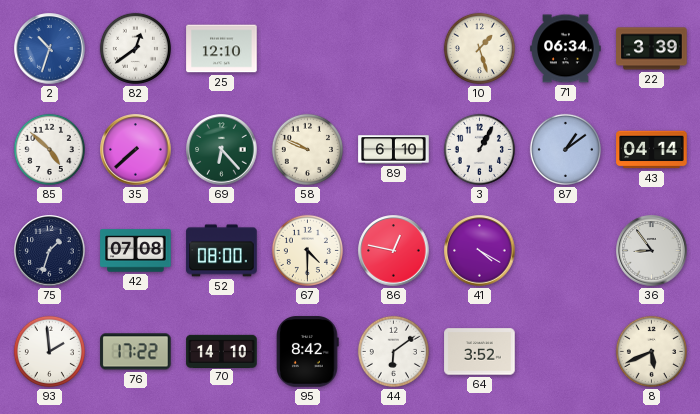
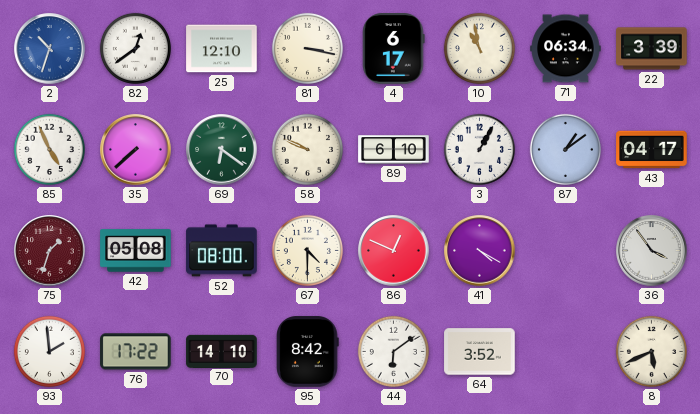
81: none -> 3:17
4: none -> 6:17
10: 1:27 -> 10:58
85: 4:52 -> 4:56
69: 6:23 -> 6:21
43: 04:14 -> 04:17
75 dial: navy -> burgundy
42: 07:08 -> 05:08
86: 12:47 -> 12:49
36: 8:54 -> 3:54
